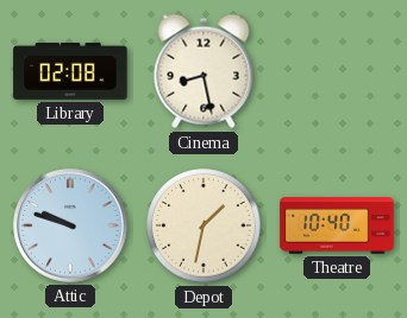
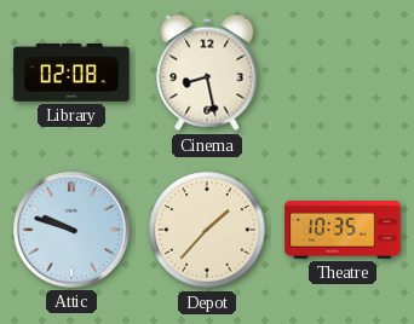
Depot: 1:32 -> 1:37
Theatre: 10:40 -> 10:35
